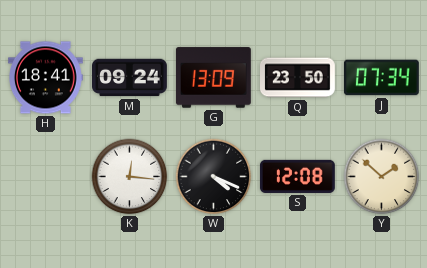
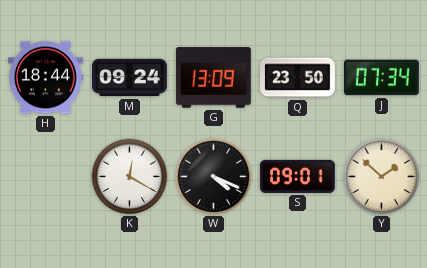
H: 18:41 -> 18:44
K: 12:16 -> 12:20
S: 12:08 -> 09:01
